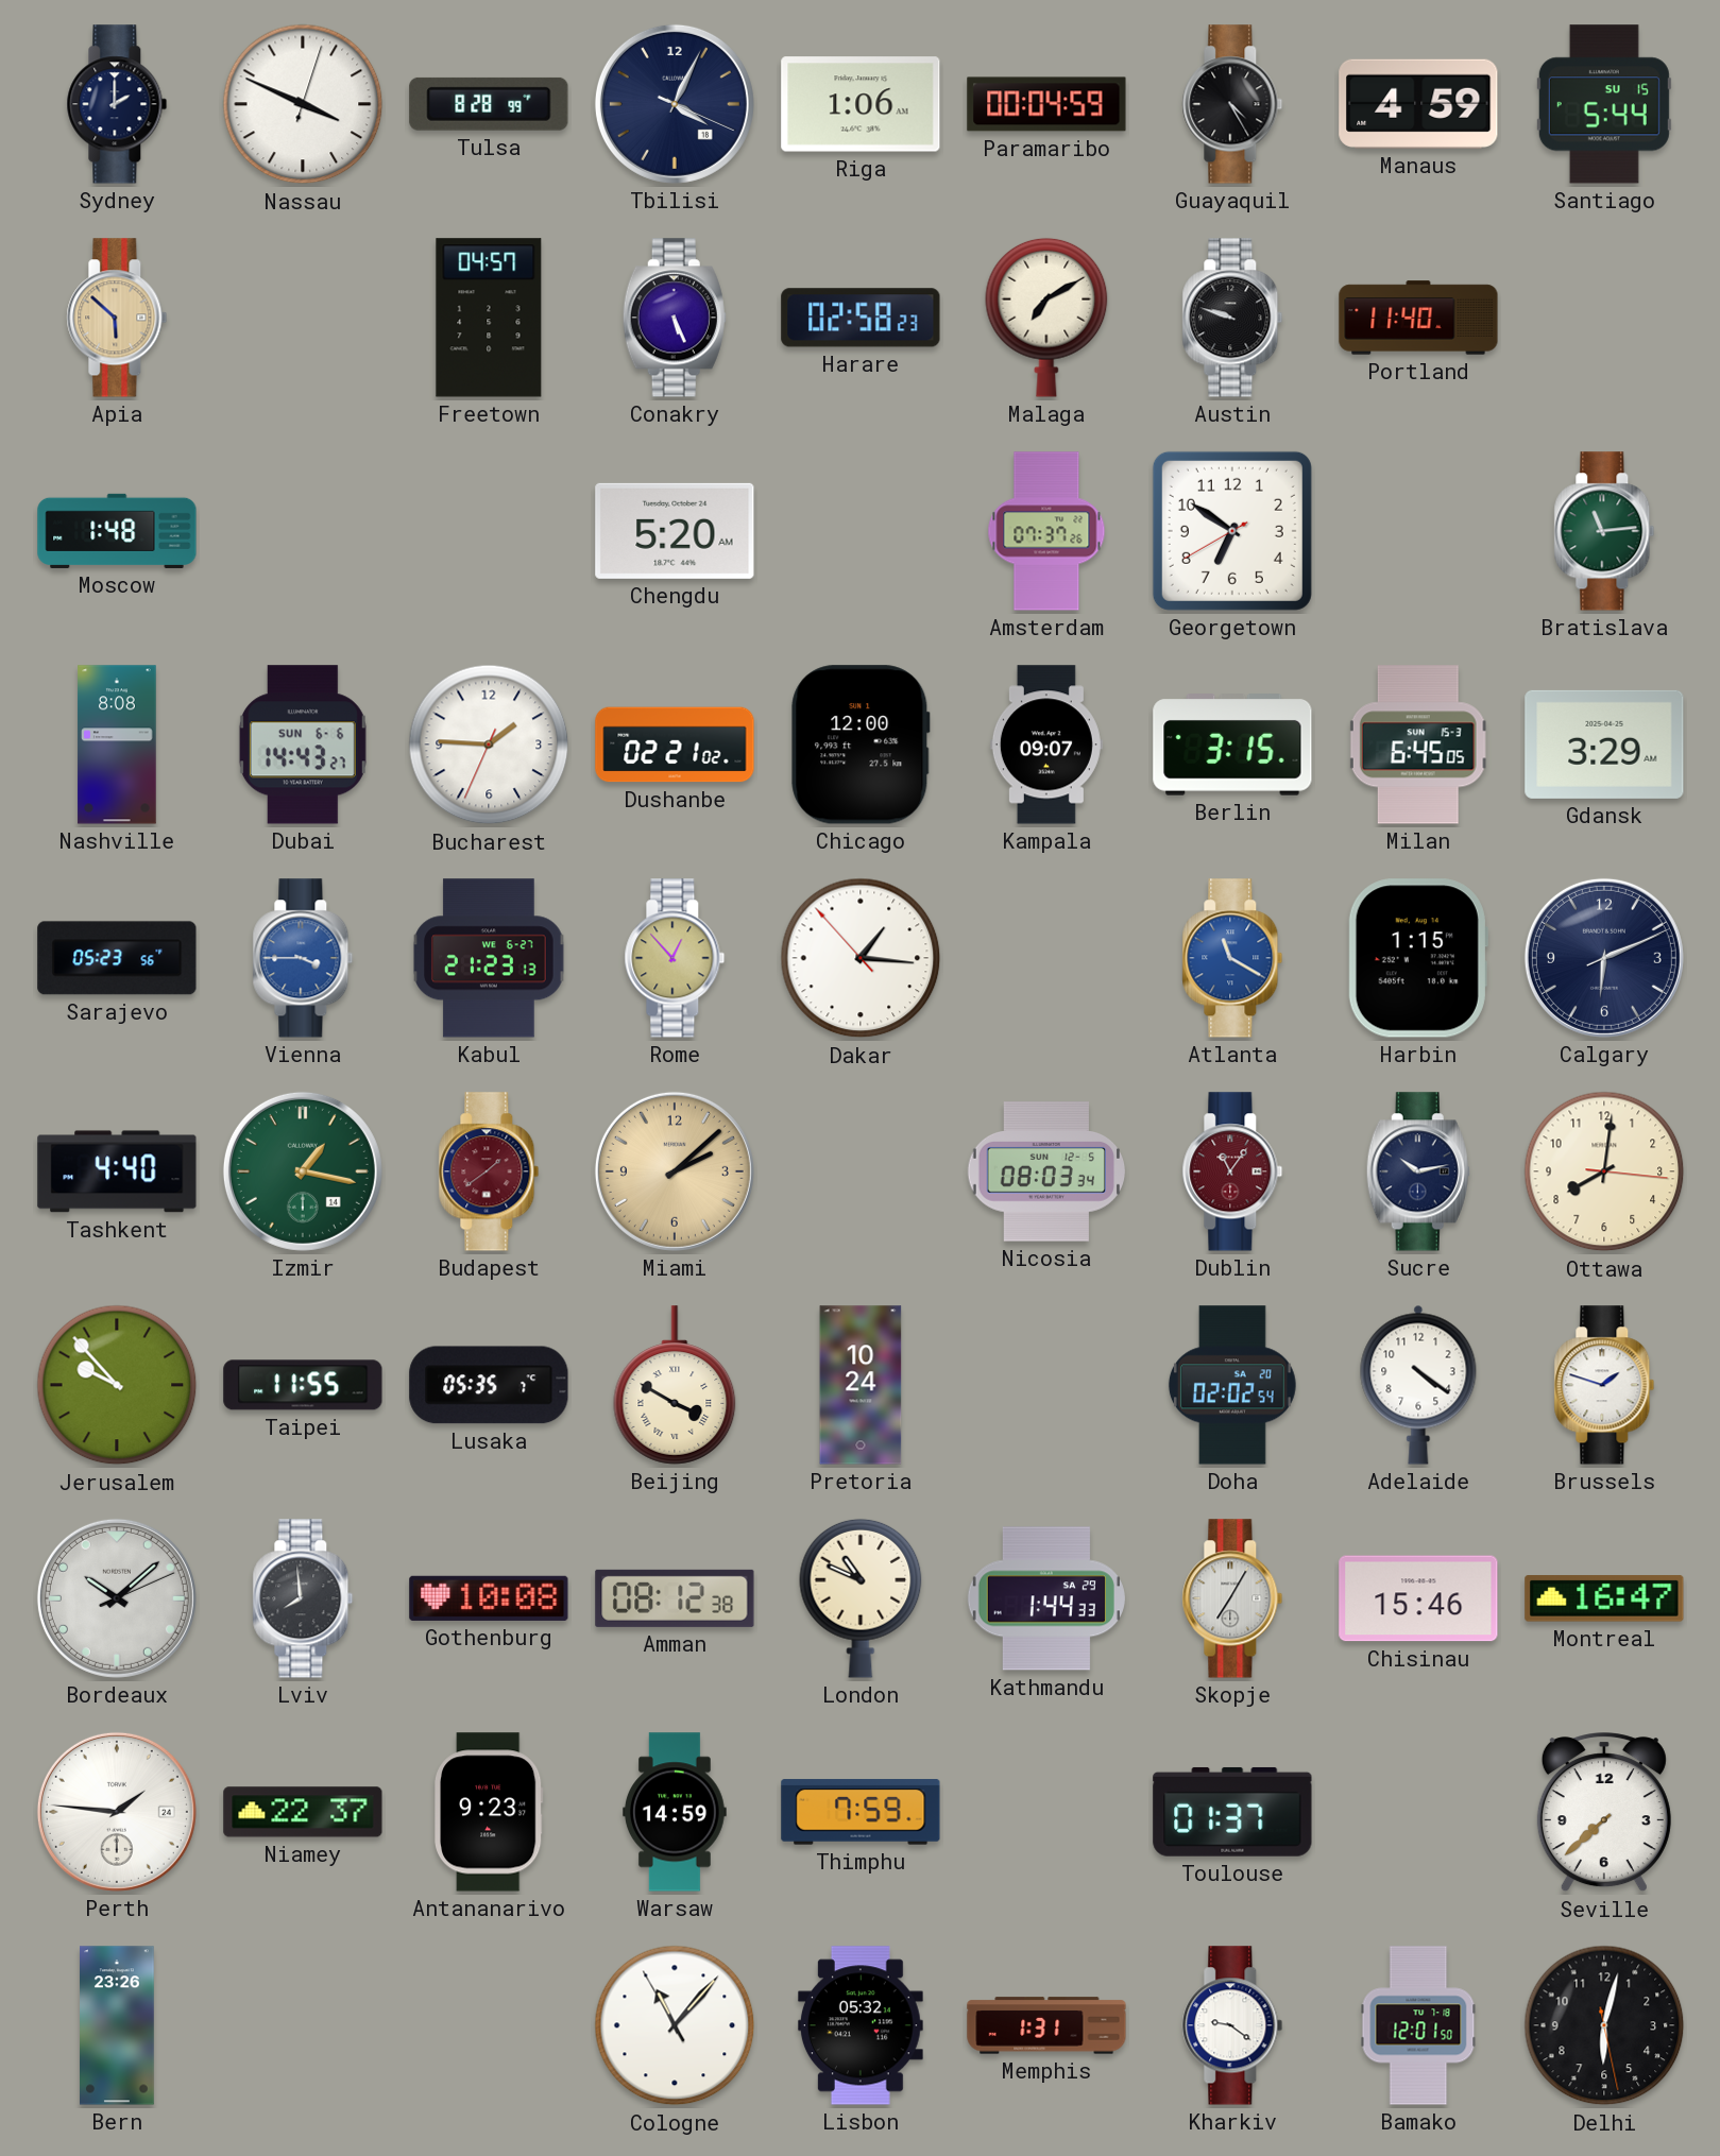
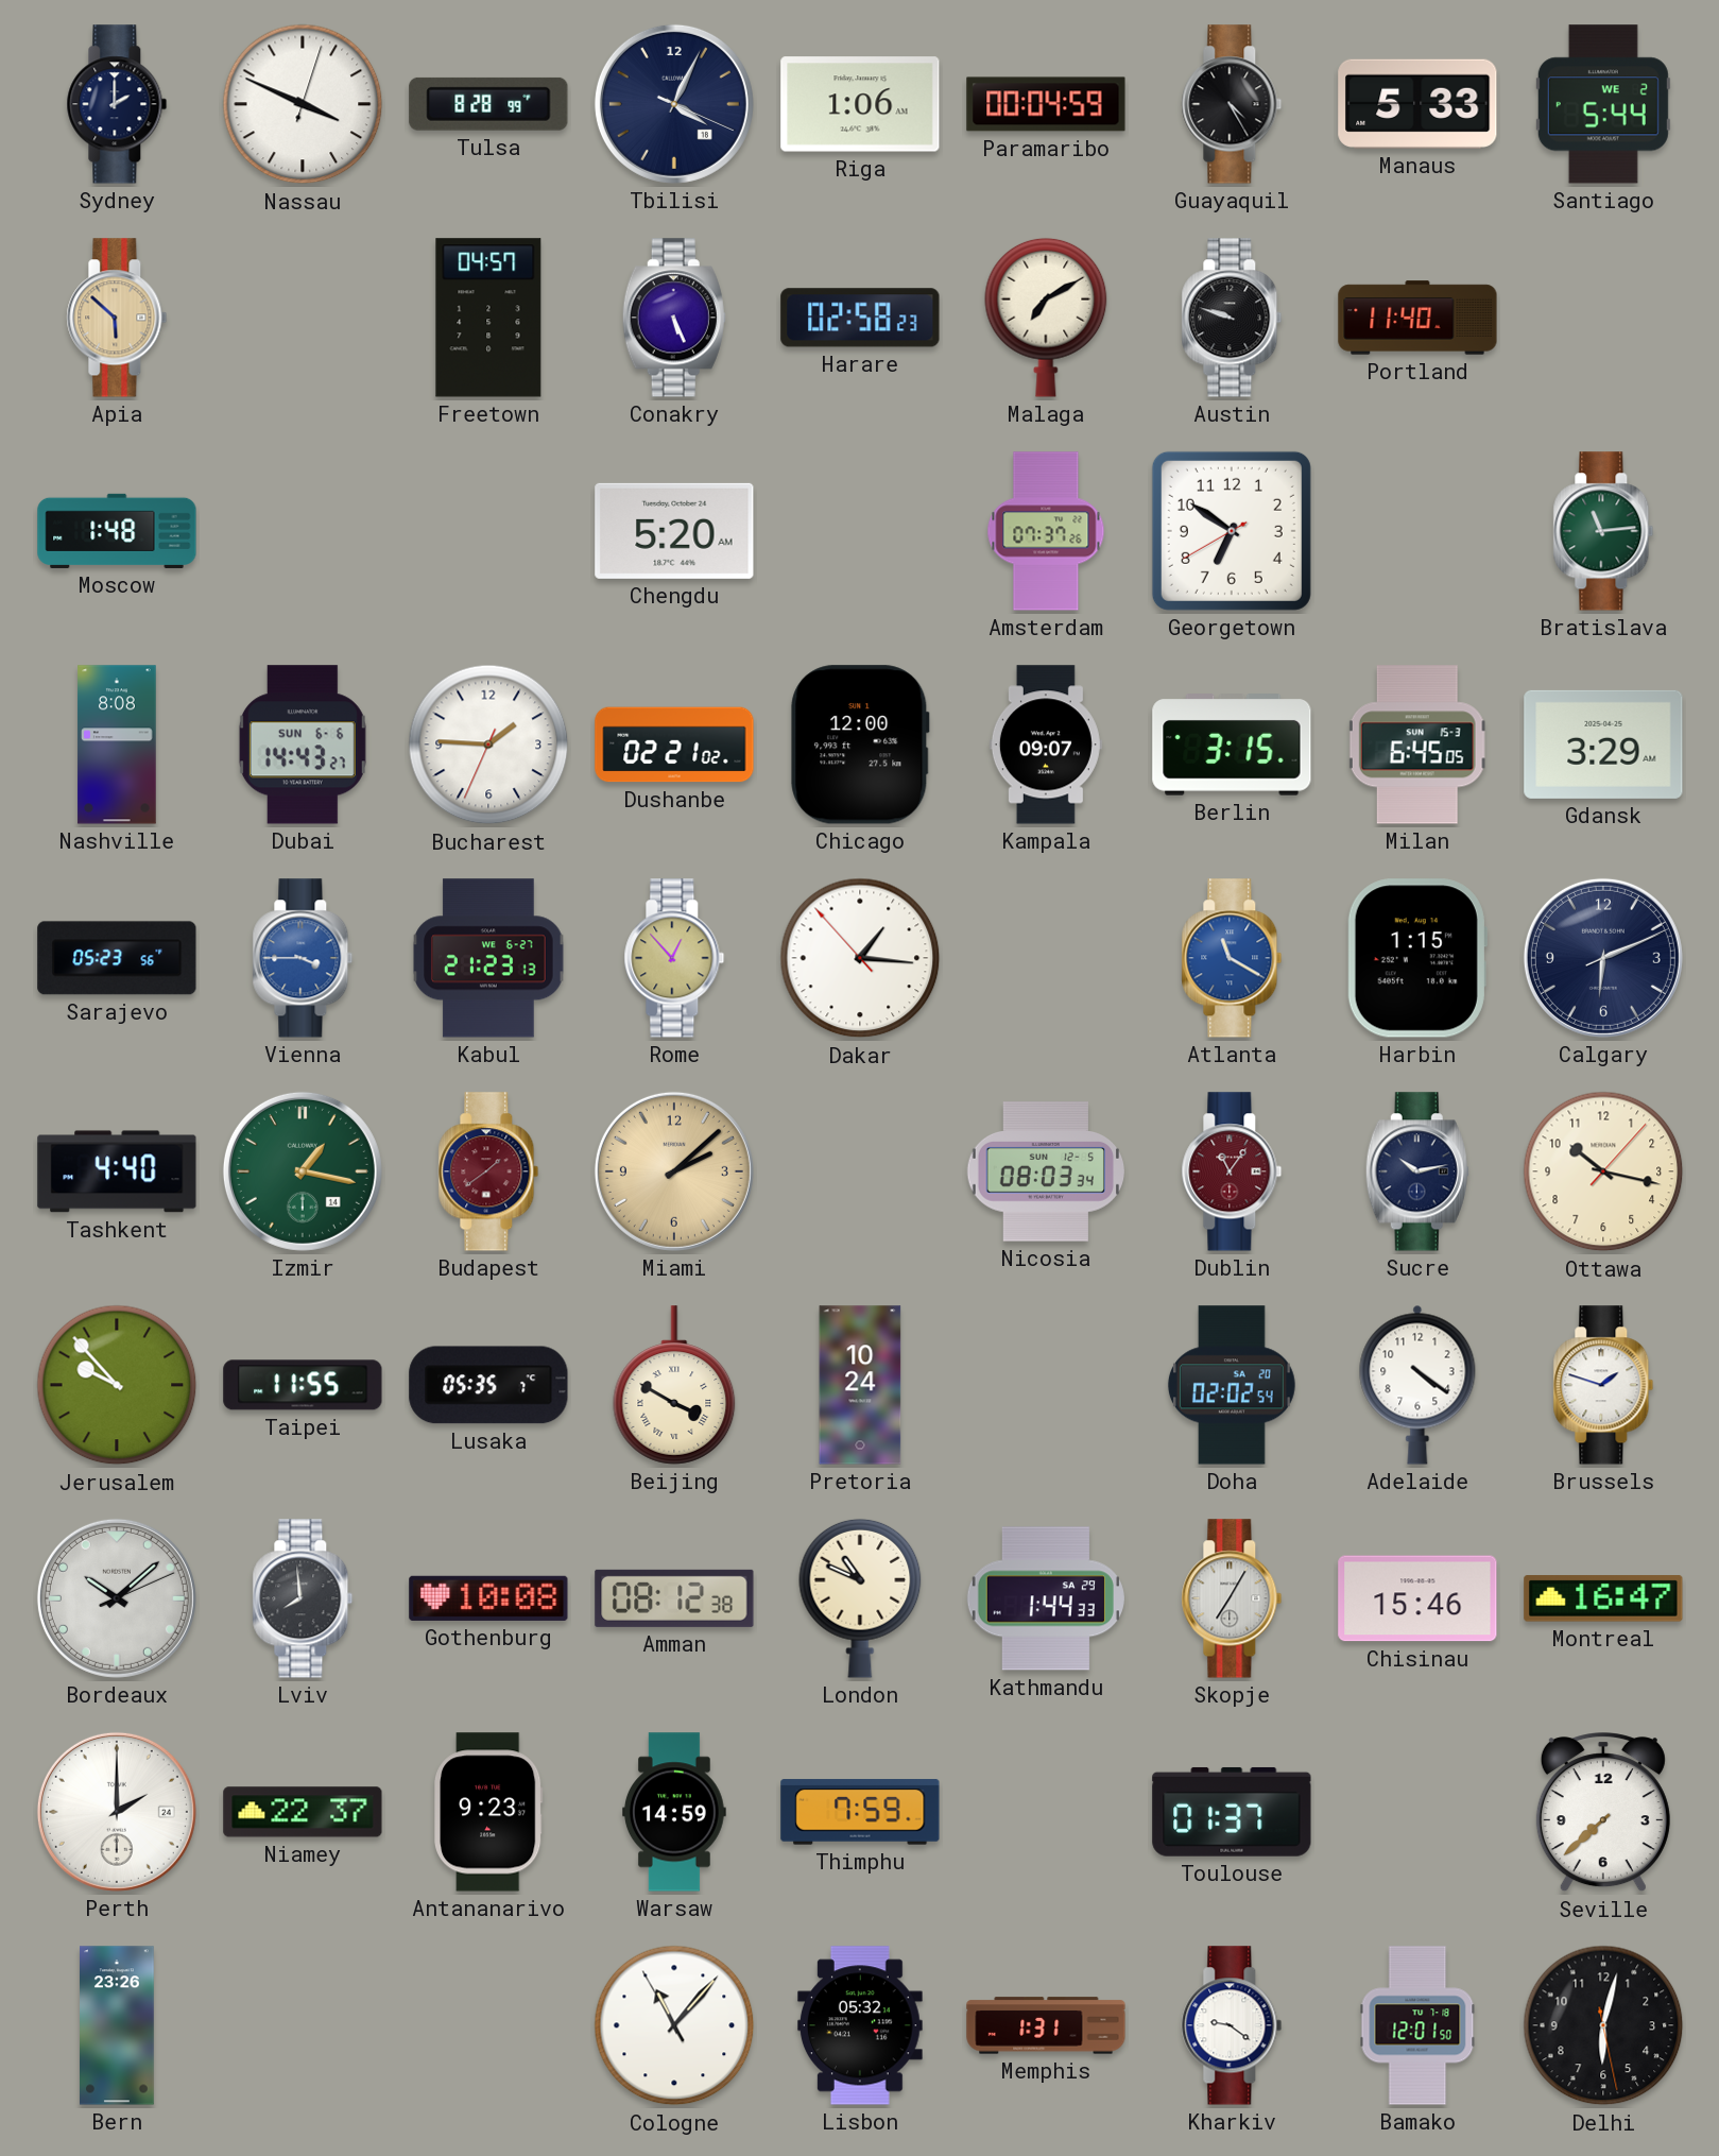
Manaus: 4:59 -> 5:33
Santiago date: SU 15 -> WE 2
Ottawa: 8:01 -> 10:17
Perth: 1:46 -> 2:00
